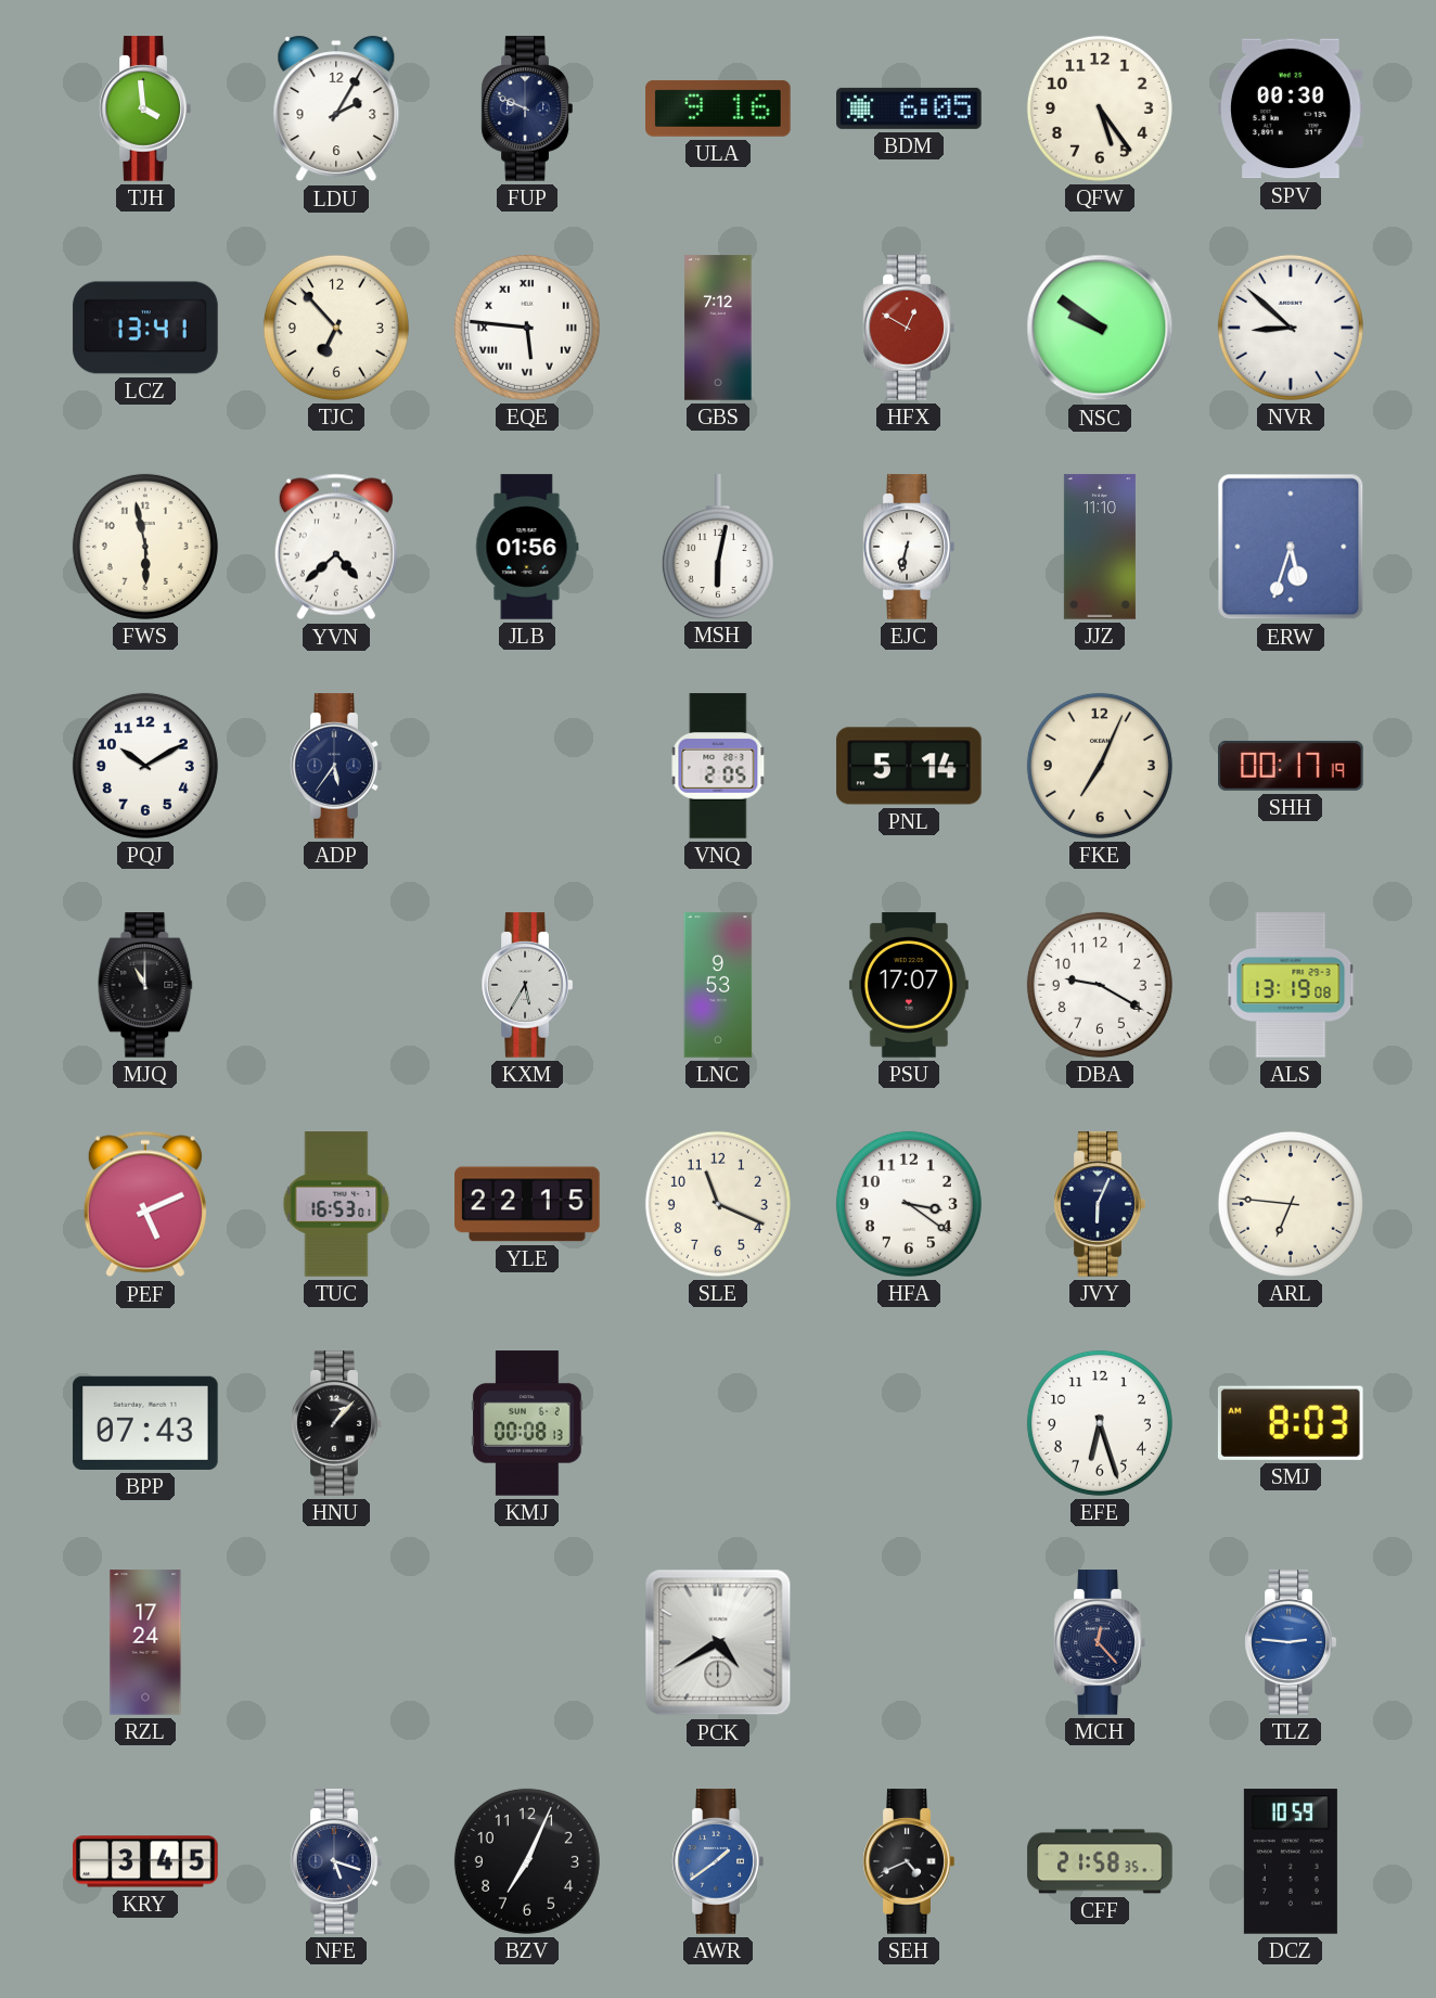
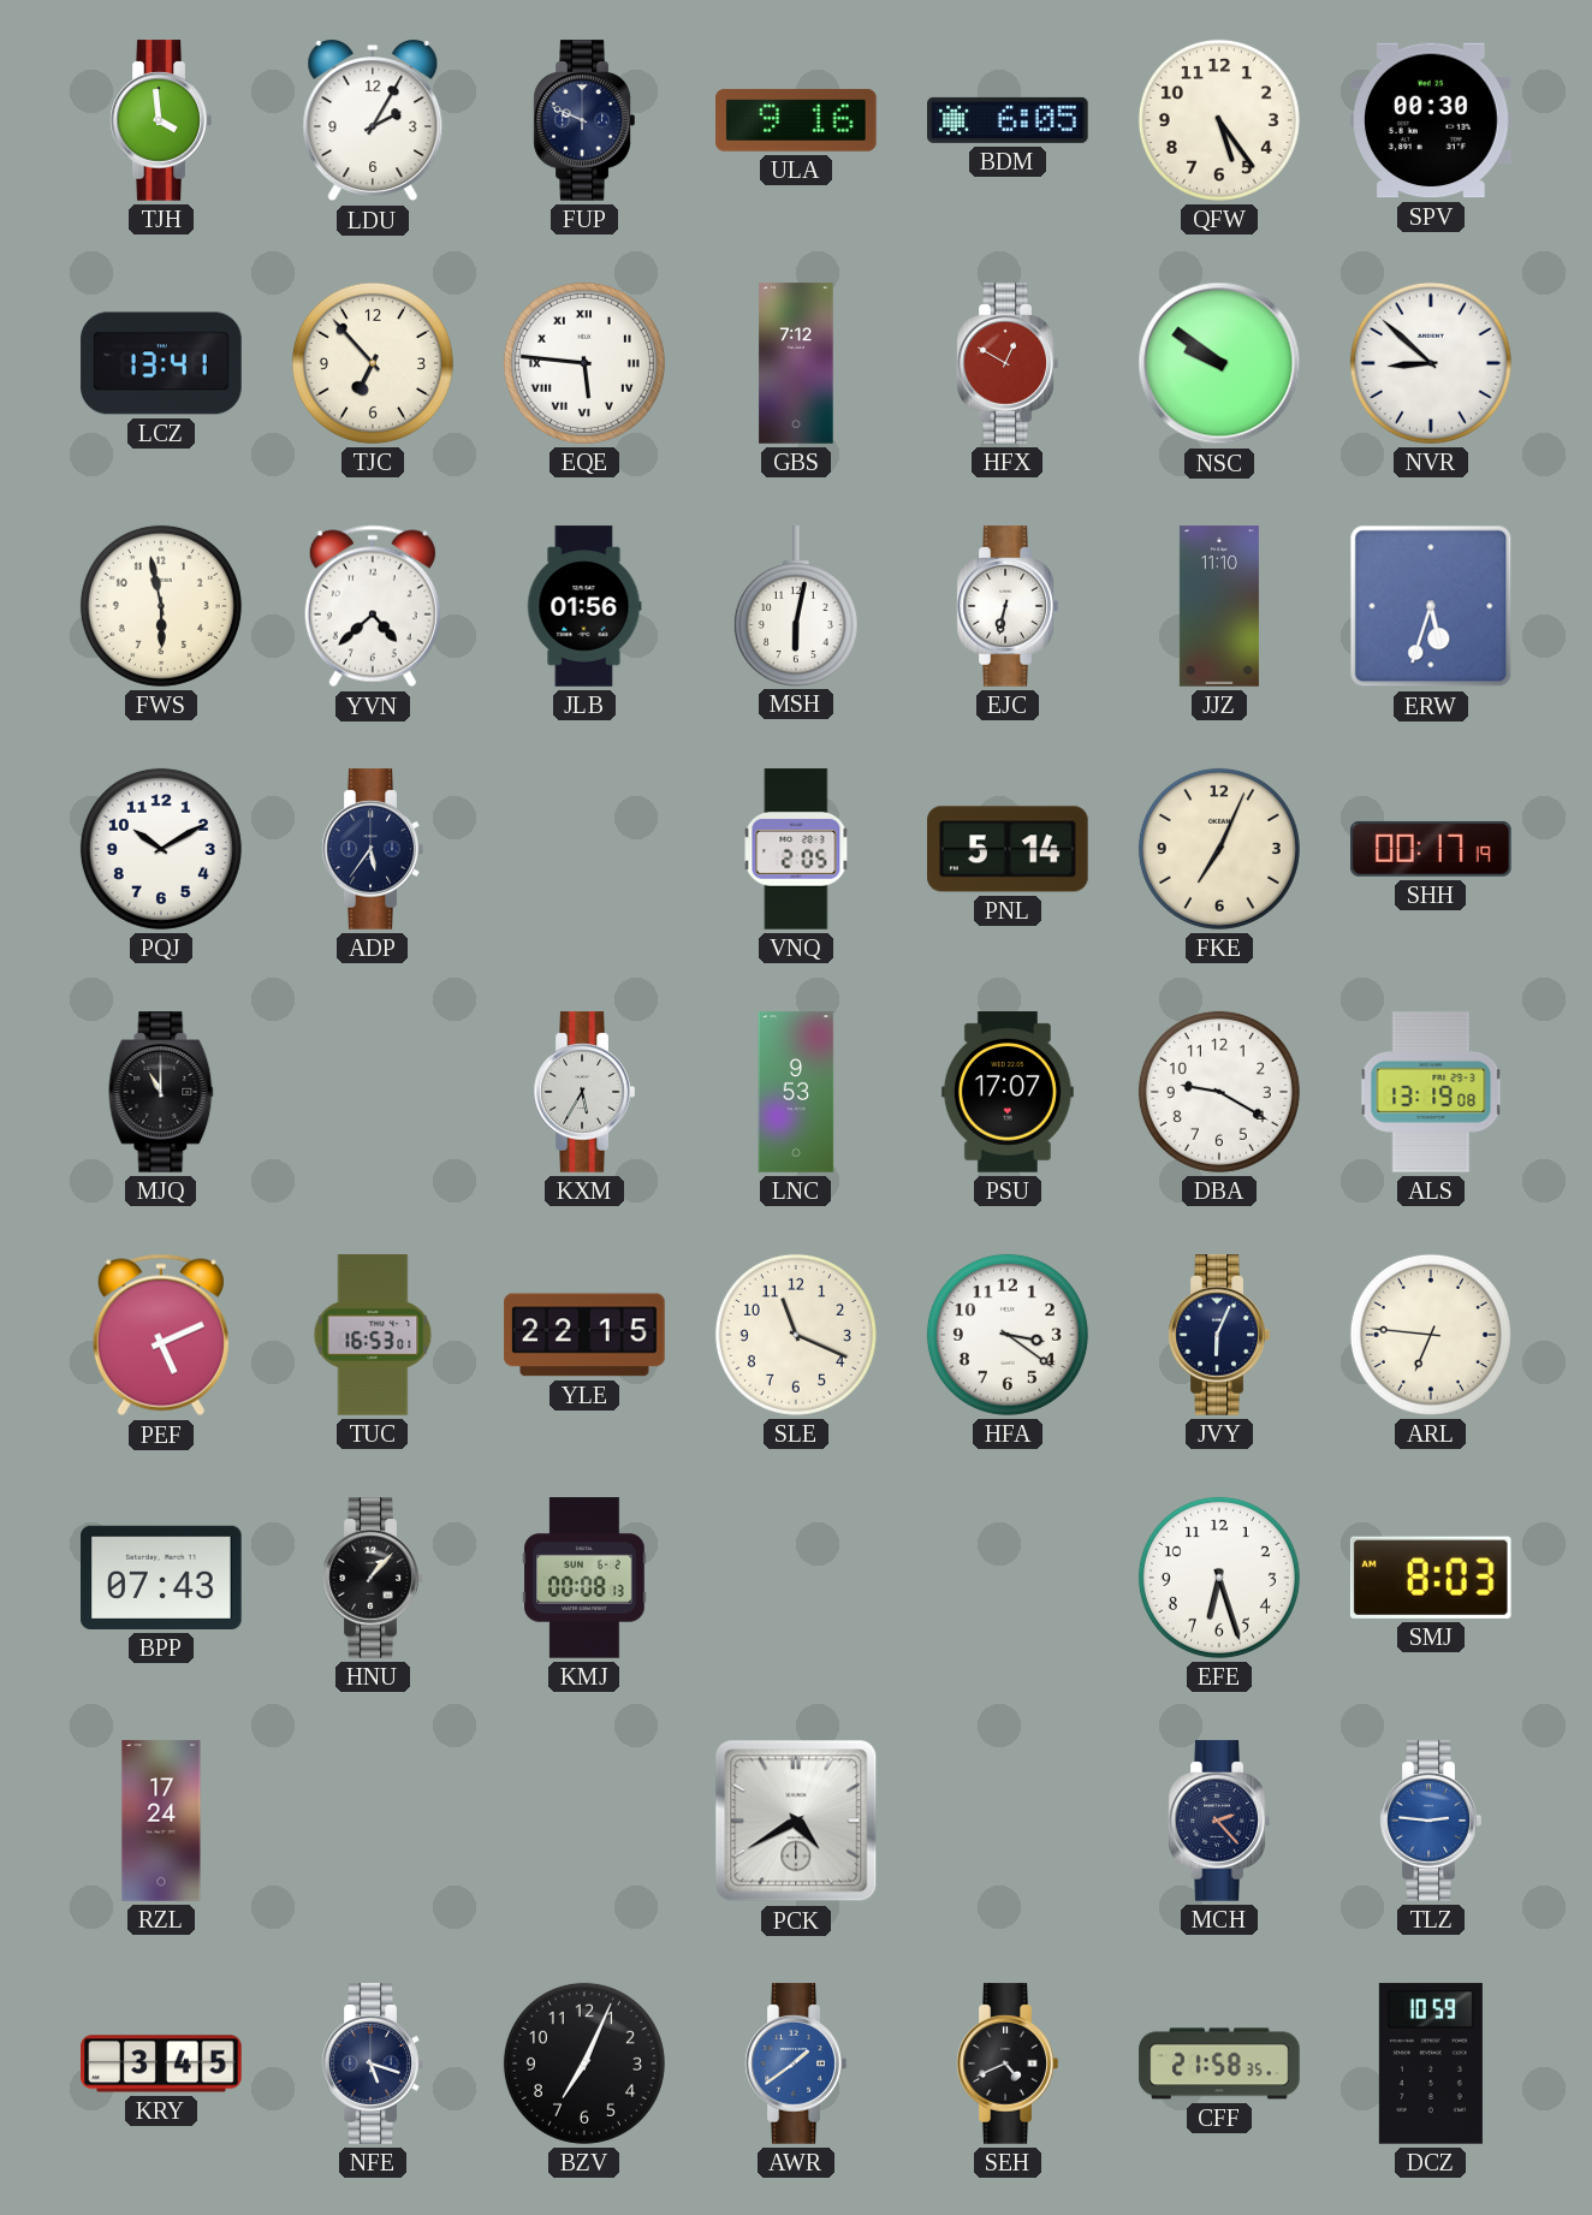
MCH: 12:23 -> 2:23
